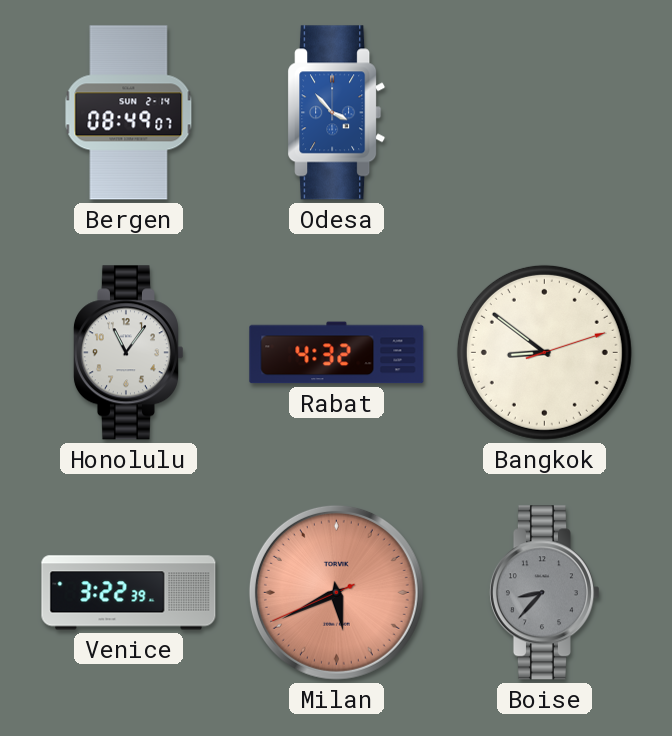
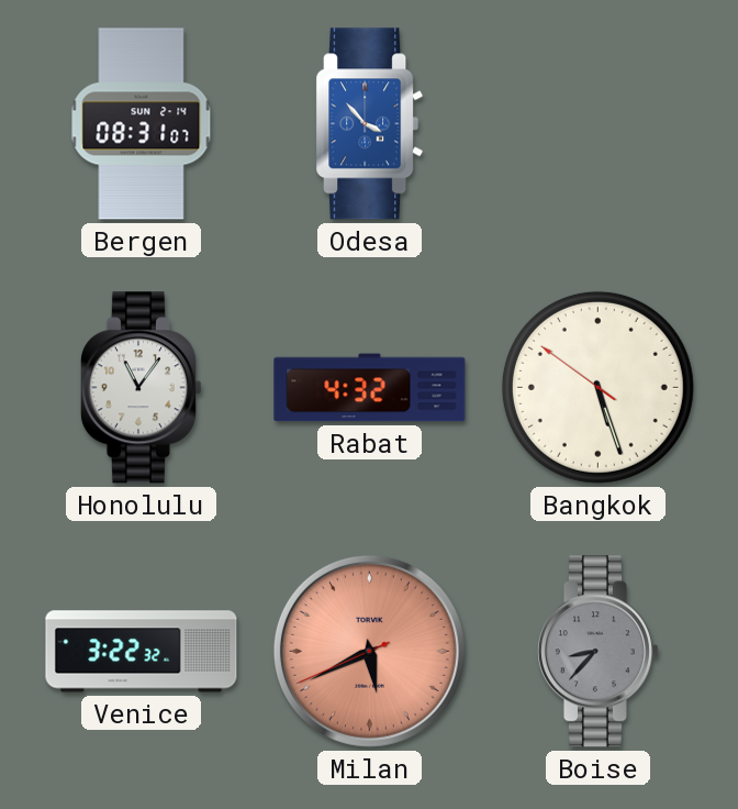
Bergen: 08:49 -> 08:31
Bangkok: 8:51 -> 5:26
Venice: 3:22:39 -> 3:22:32
